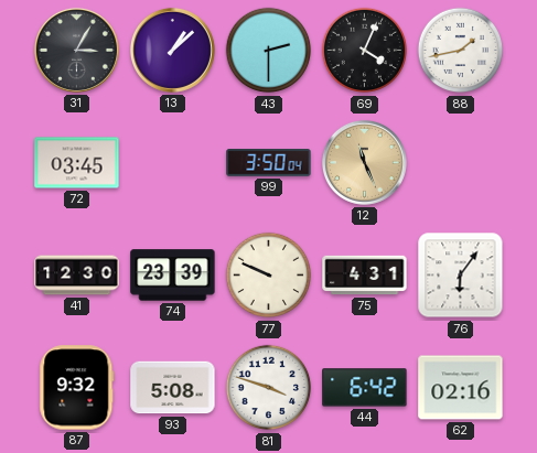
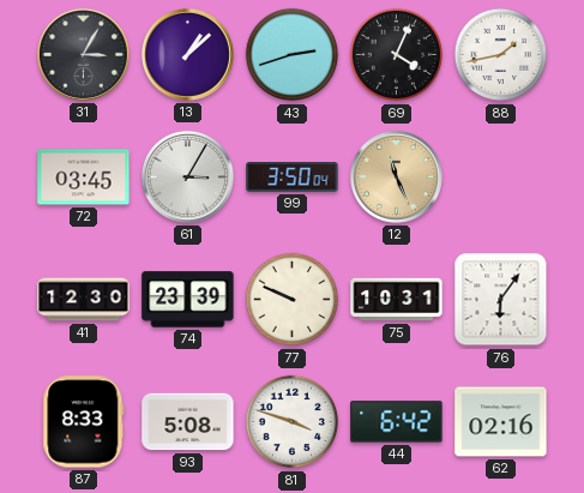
43: 2:30 -> 2:42
61: none -> 3:05
75: 4:31 -> 10:31
87: 9:32 -> 8:33
